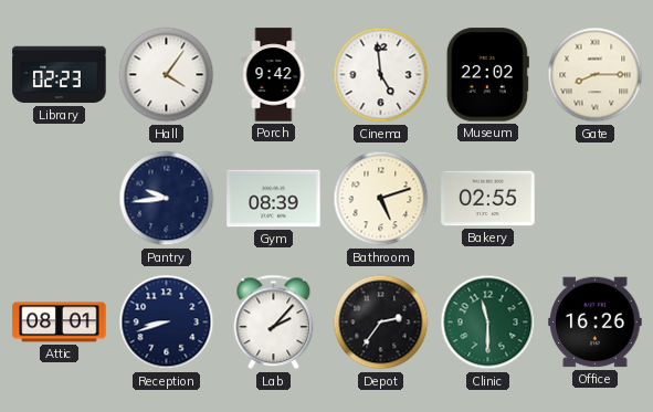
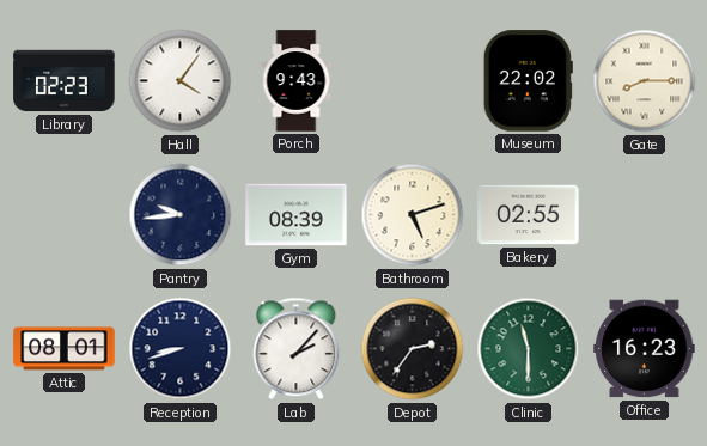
Porch: 9:42 -> 9:43
Cinema: 4:59 -> none
Office: 16:26 -> 16:23
